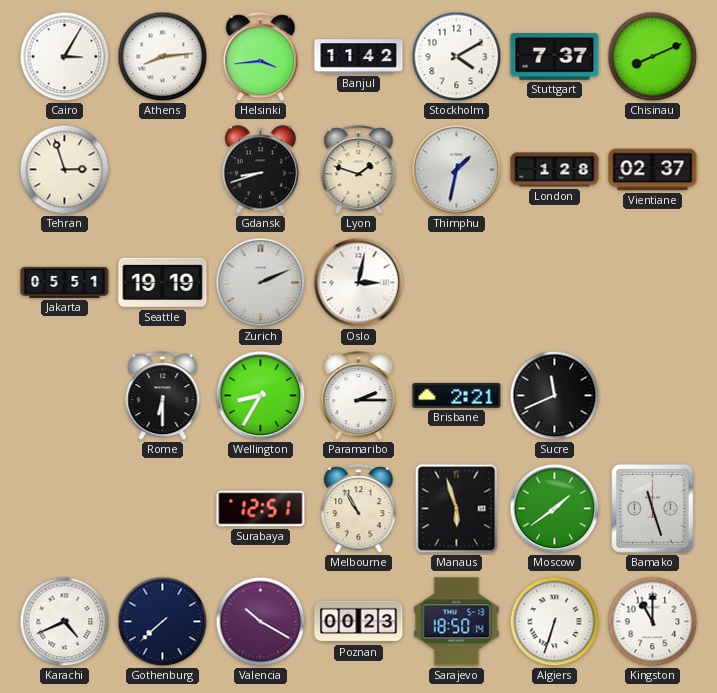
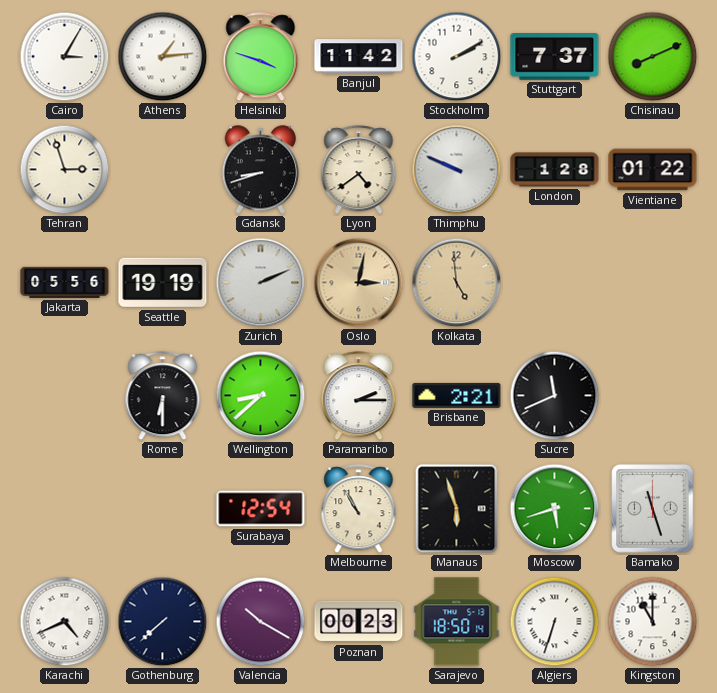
Athens: 8:14 -> 1:14
Helsinki: 3:44 -> 3:48
Stockholm: 4:10 -> 2:10
Lyon: 1:48 -> 4:39
Thimphu: 1:32 -> 9:49
Vientiane: 02:37 -> 01:22
Jakarta: 05:51 -> 05:56
Oslo dial: white -> champagne
Kolkata: none -> 4:59
Wellington: 8:35 -> 8:38
Surabaya: 12:51 -> 12:54
Moscow: 1:39 -> 5:42
